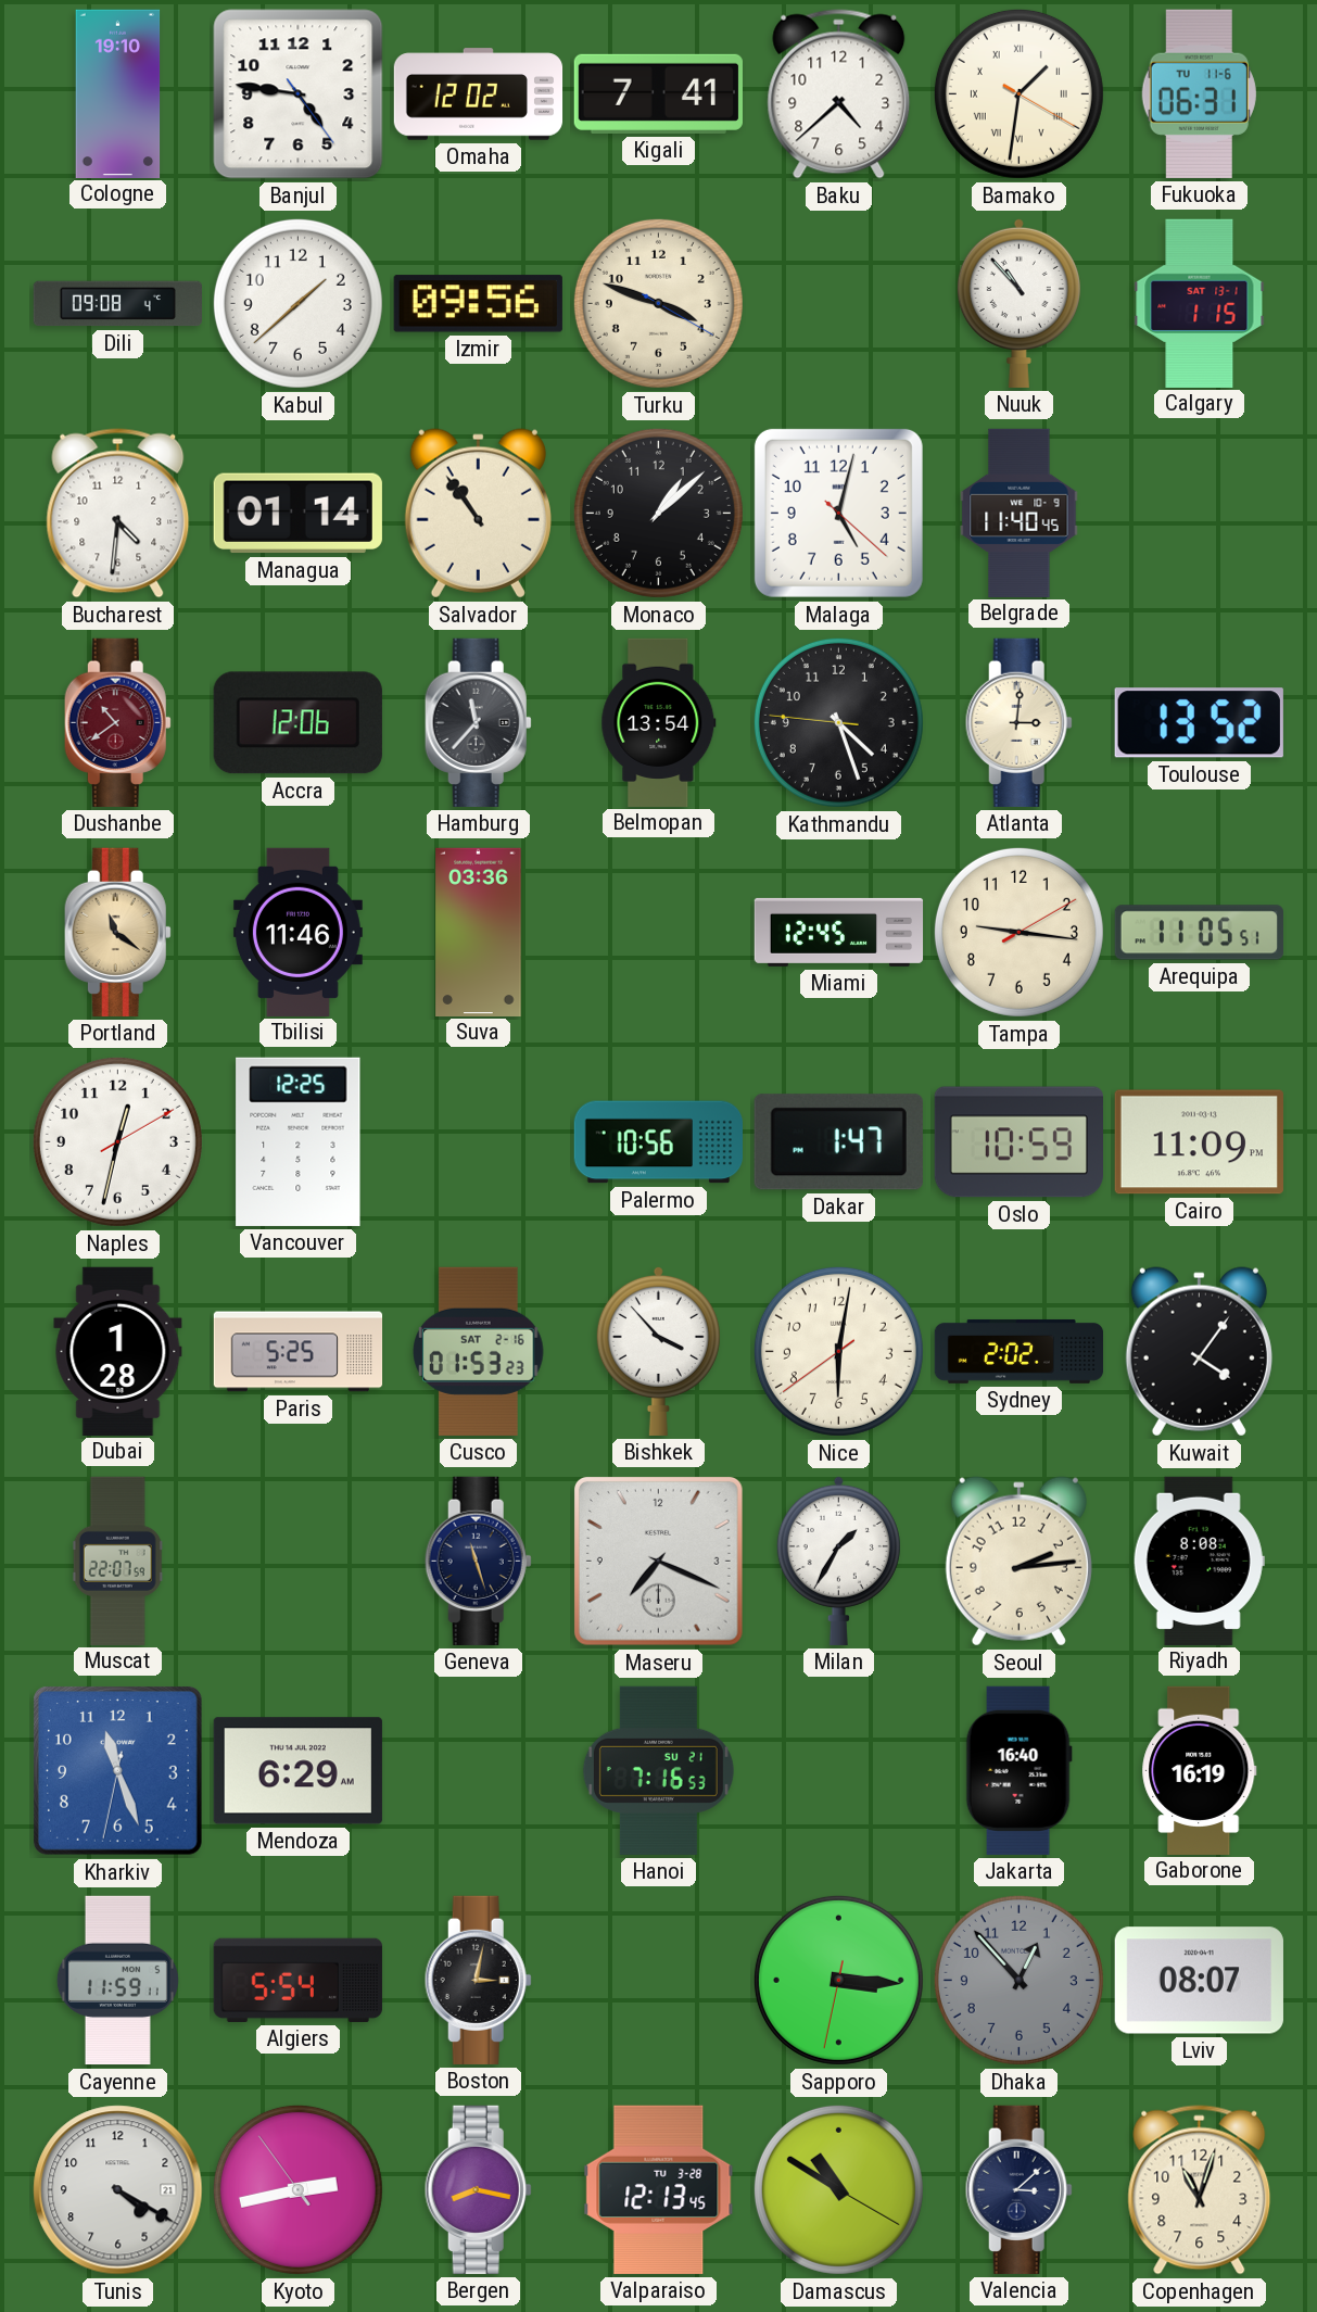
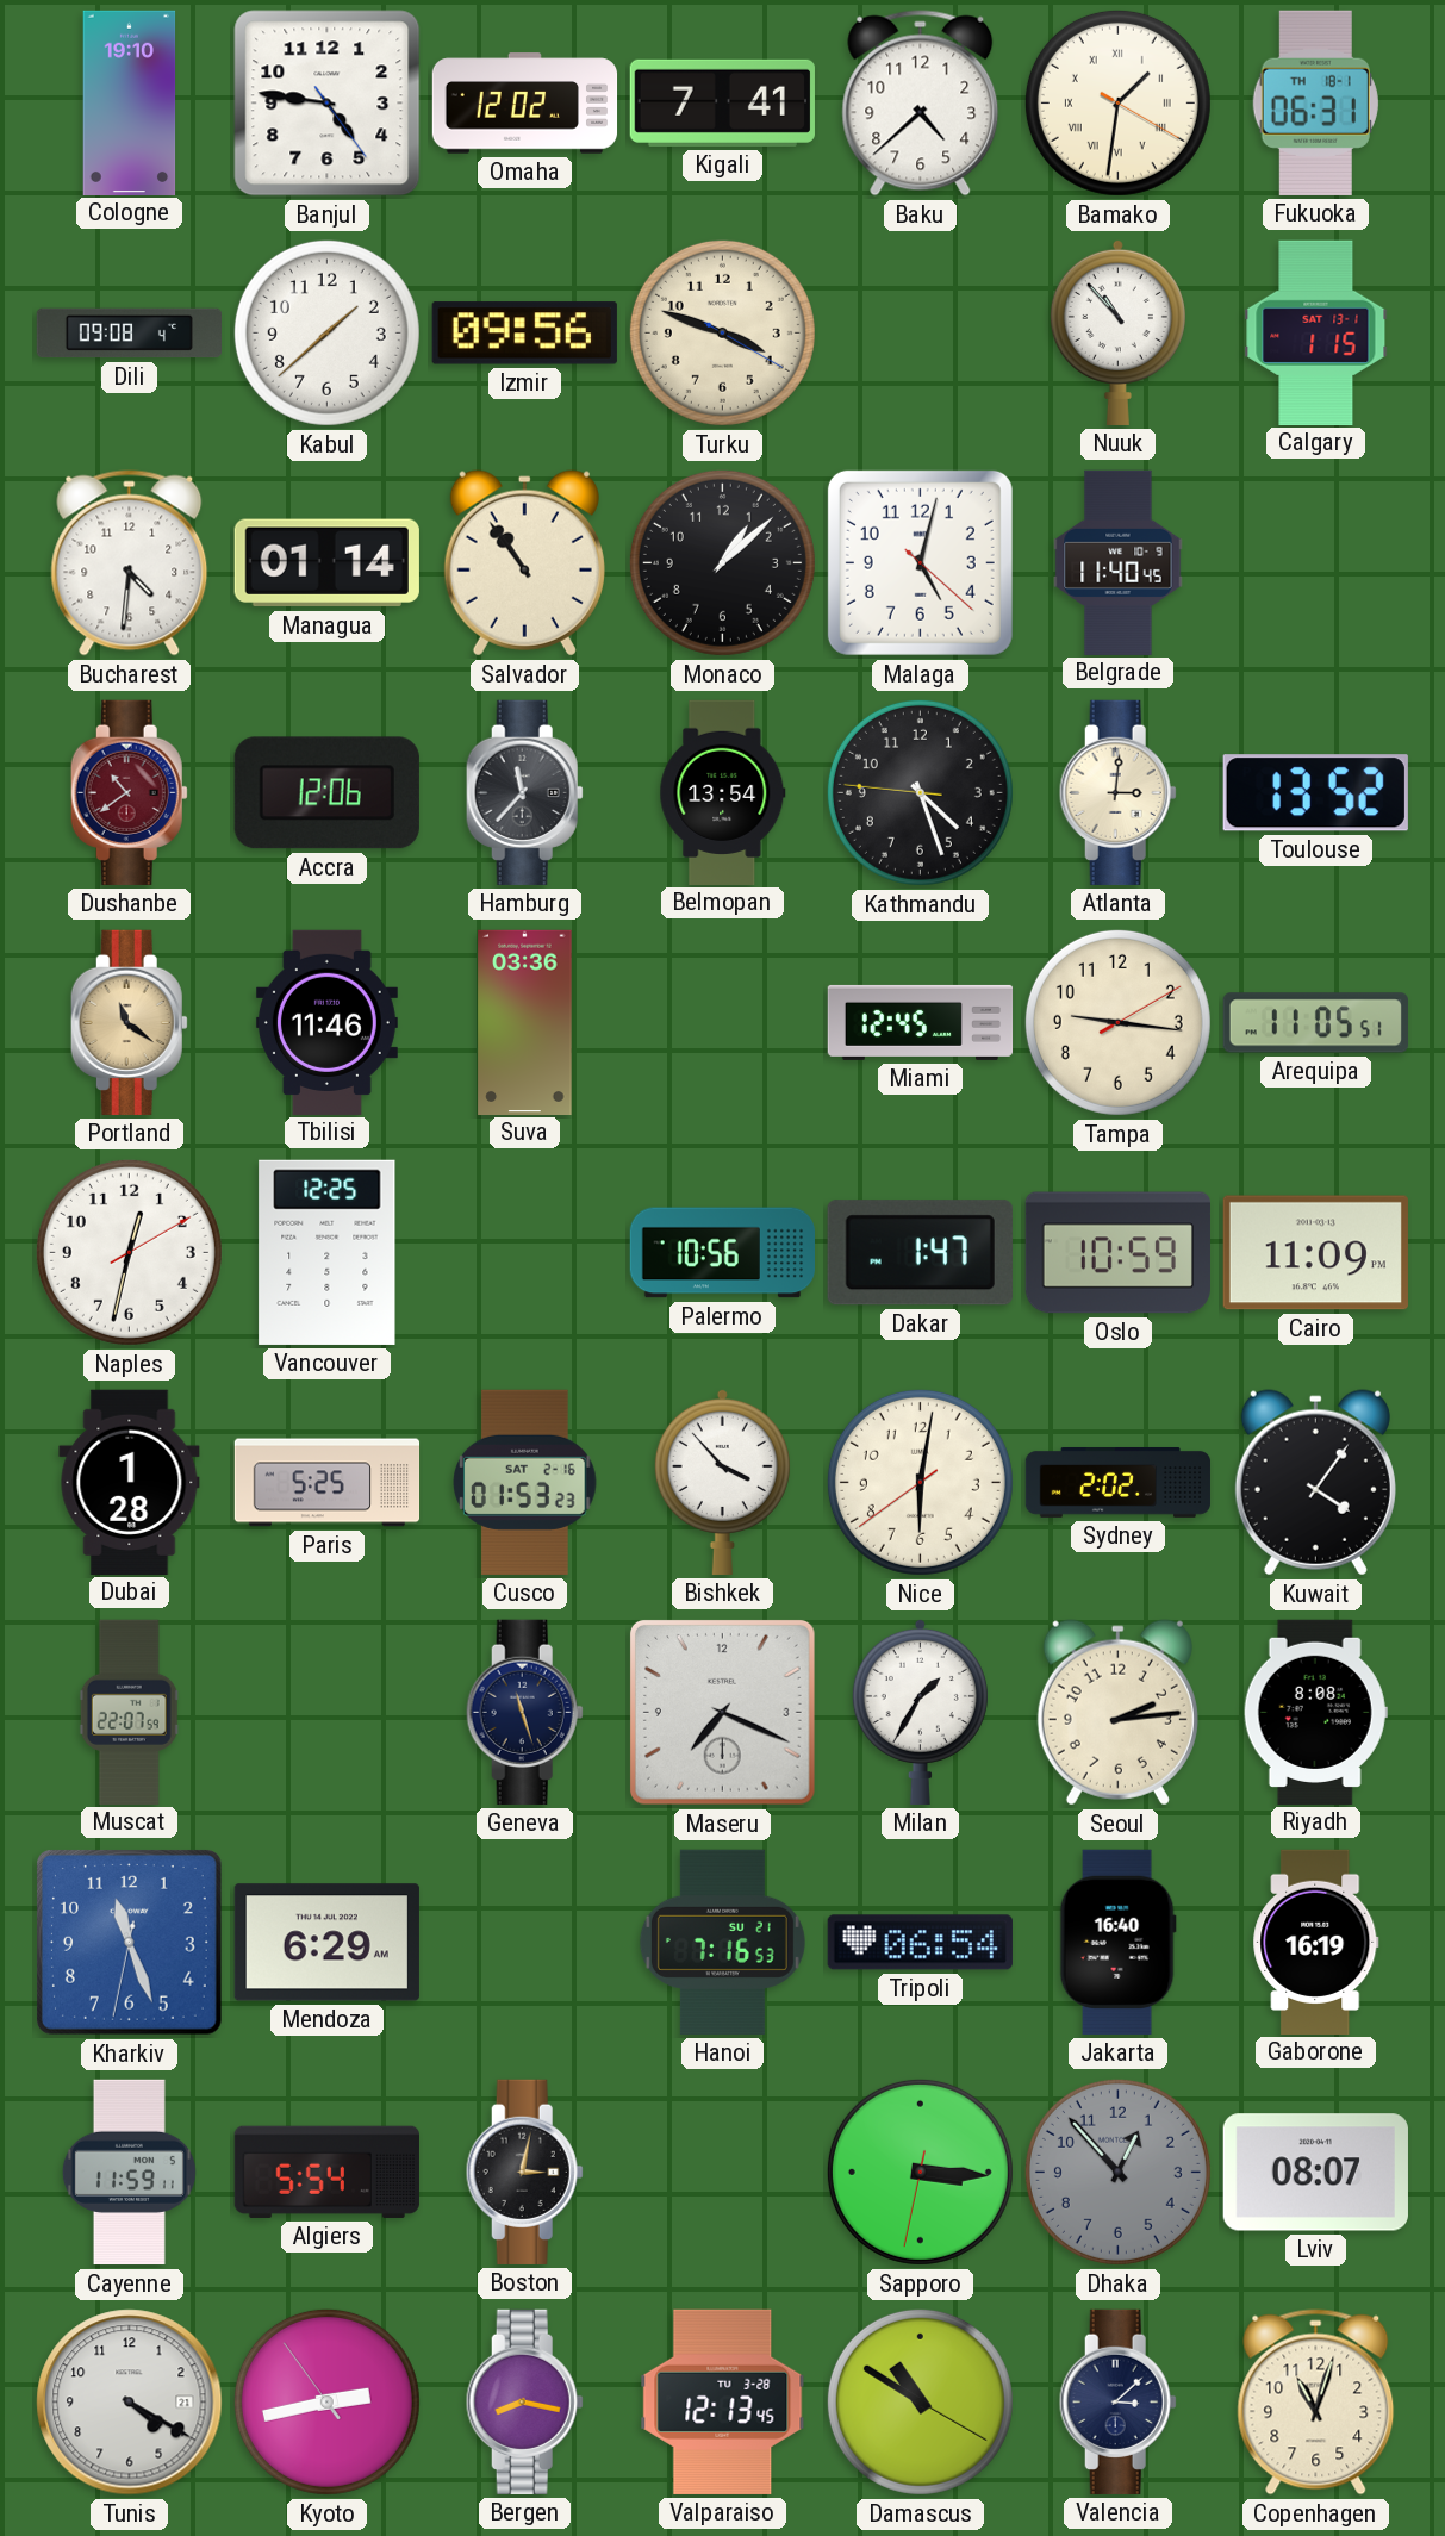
Fukuoka date: TU 11-6 -> TH 18-1
Tripoli: none -> 06:54
